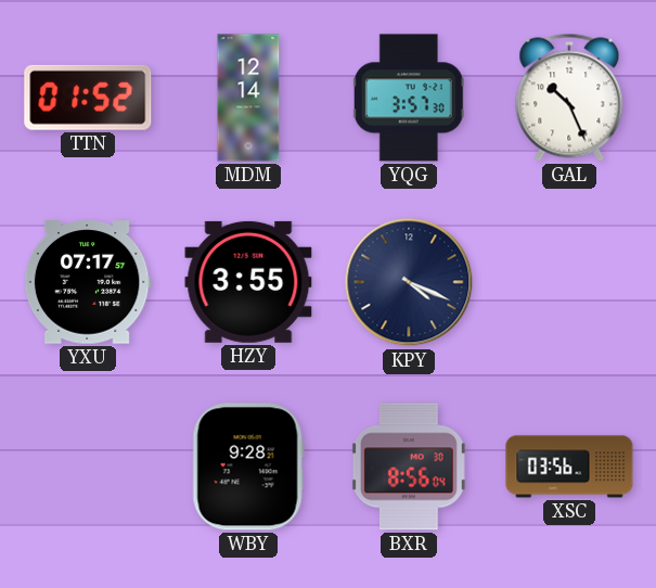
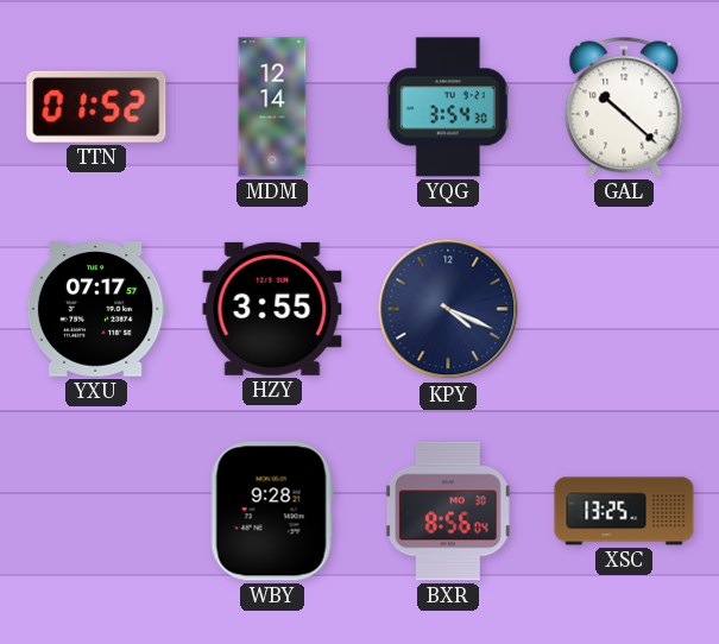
YQG: 3:57 -> 3:54
GAL: 10:26 -> 10:22
XSC: 03:56 -> 13:25
